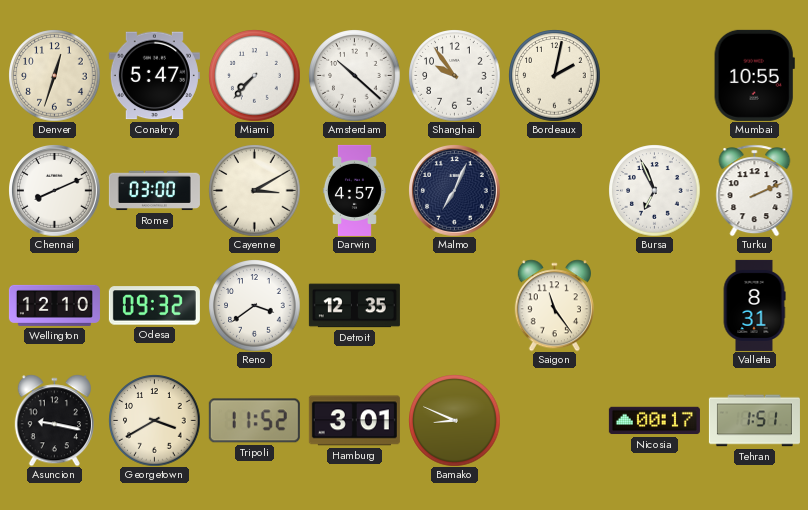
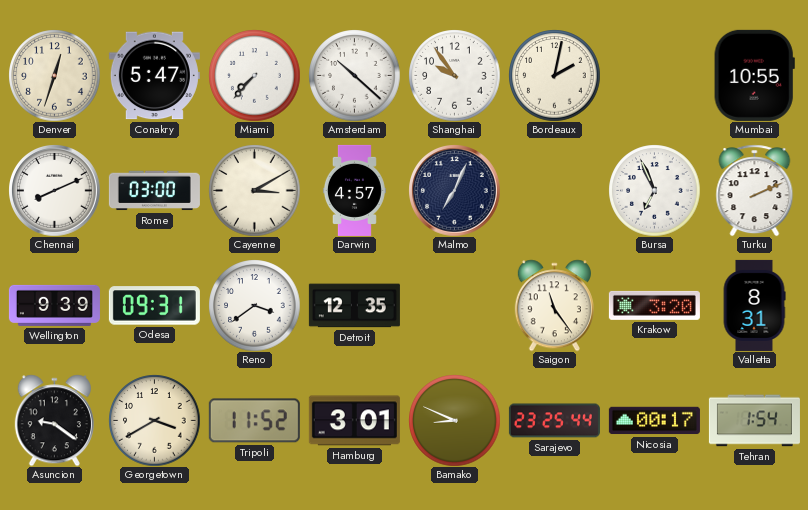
Wellington: 12:10 -> 9:39
Odesa: 09:32 -> 09:31
Krakow: none -> 3:20
Asuncion: 9:17 -> 9:21
Sarajevo: none -> 23:25
Tehran: 1:51 -> 1:54
